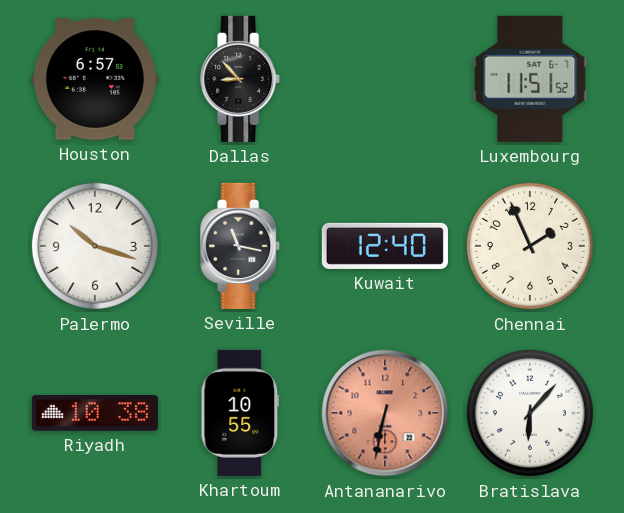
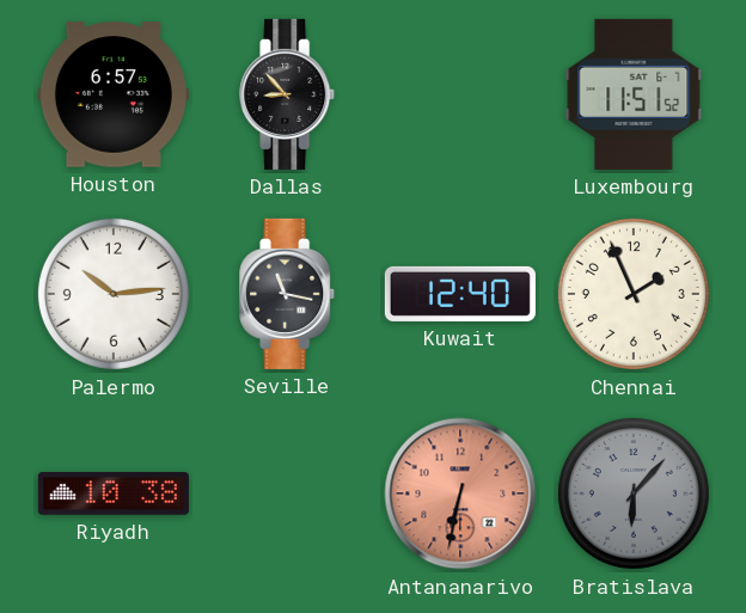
Palermo: 10:18 -> 10:14
Khartoum: 10:55 -> none
Bratislava dial: white -> grey
